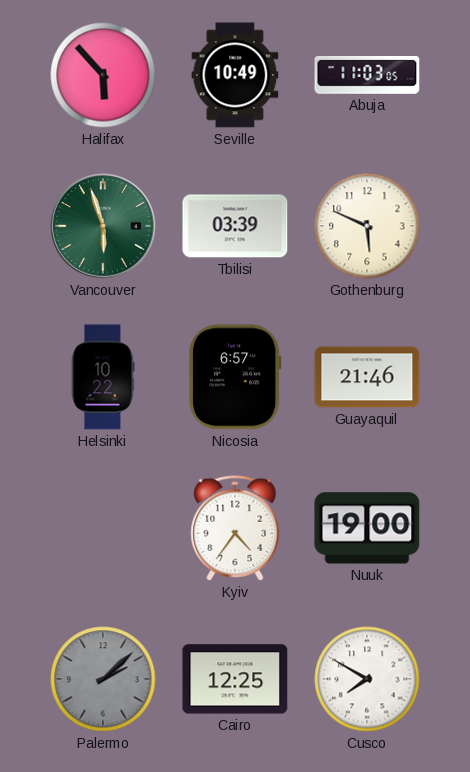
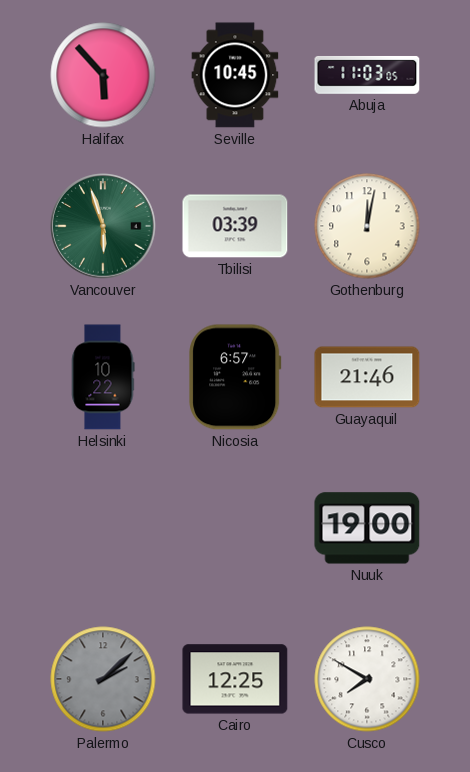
Seville: 10:49 -> 10:45
Gothenburg: 5:49 -> 12:02
Kyiv: 4:36 -> none
